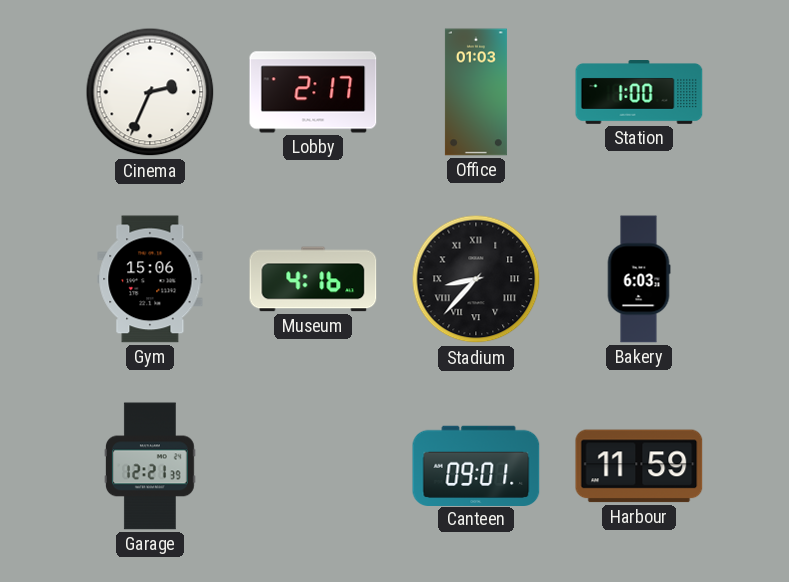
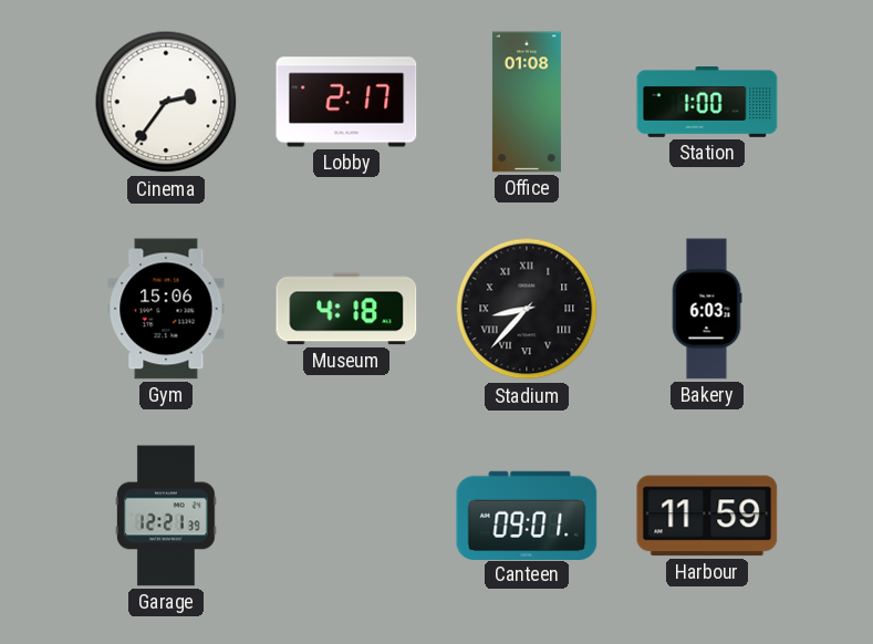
Cinema: 2:34 -> 2:36
Office: 01:03 -> 01:08
Museum: 4:16 -> 4:18
